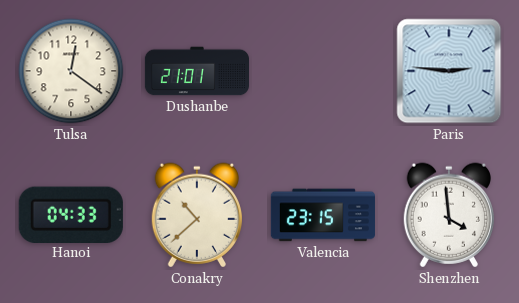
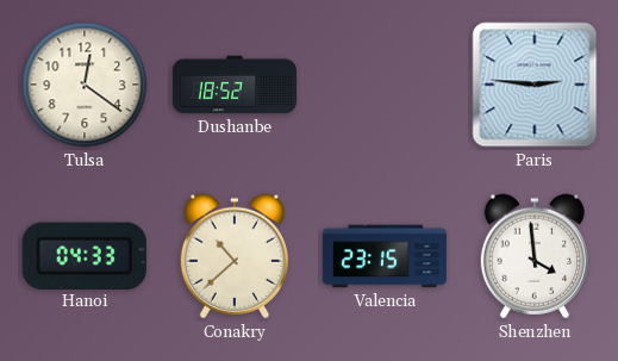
Dushanbe: 21:01 -> 18:52
